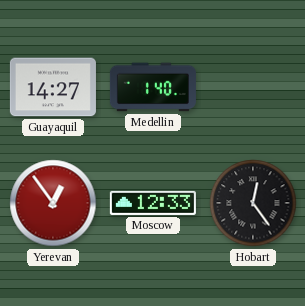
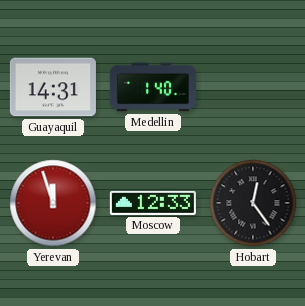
Guayaquil: 14:27 -> 14:31
Yerevan: 12:54 -> 11:57
